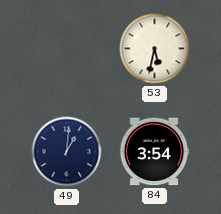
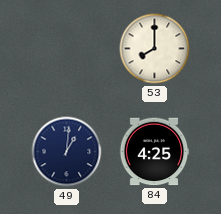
53: 5:32 -> 8:00
84: 3:54 -> 4:25
